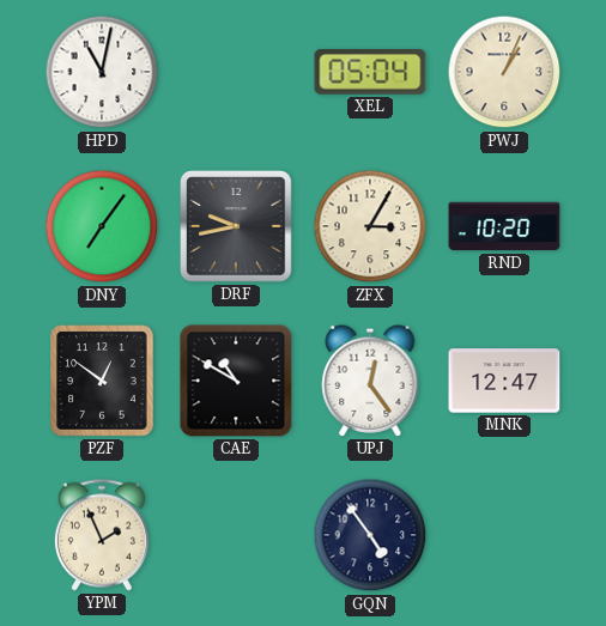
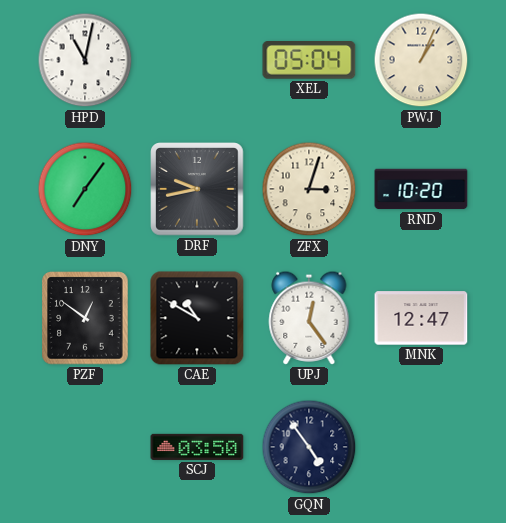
ZFX: 3:05 -> 3:03
YPM: 1:56 -> none
SCJ: none -> 03:50
